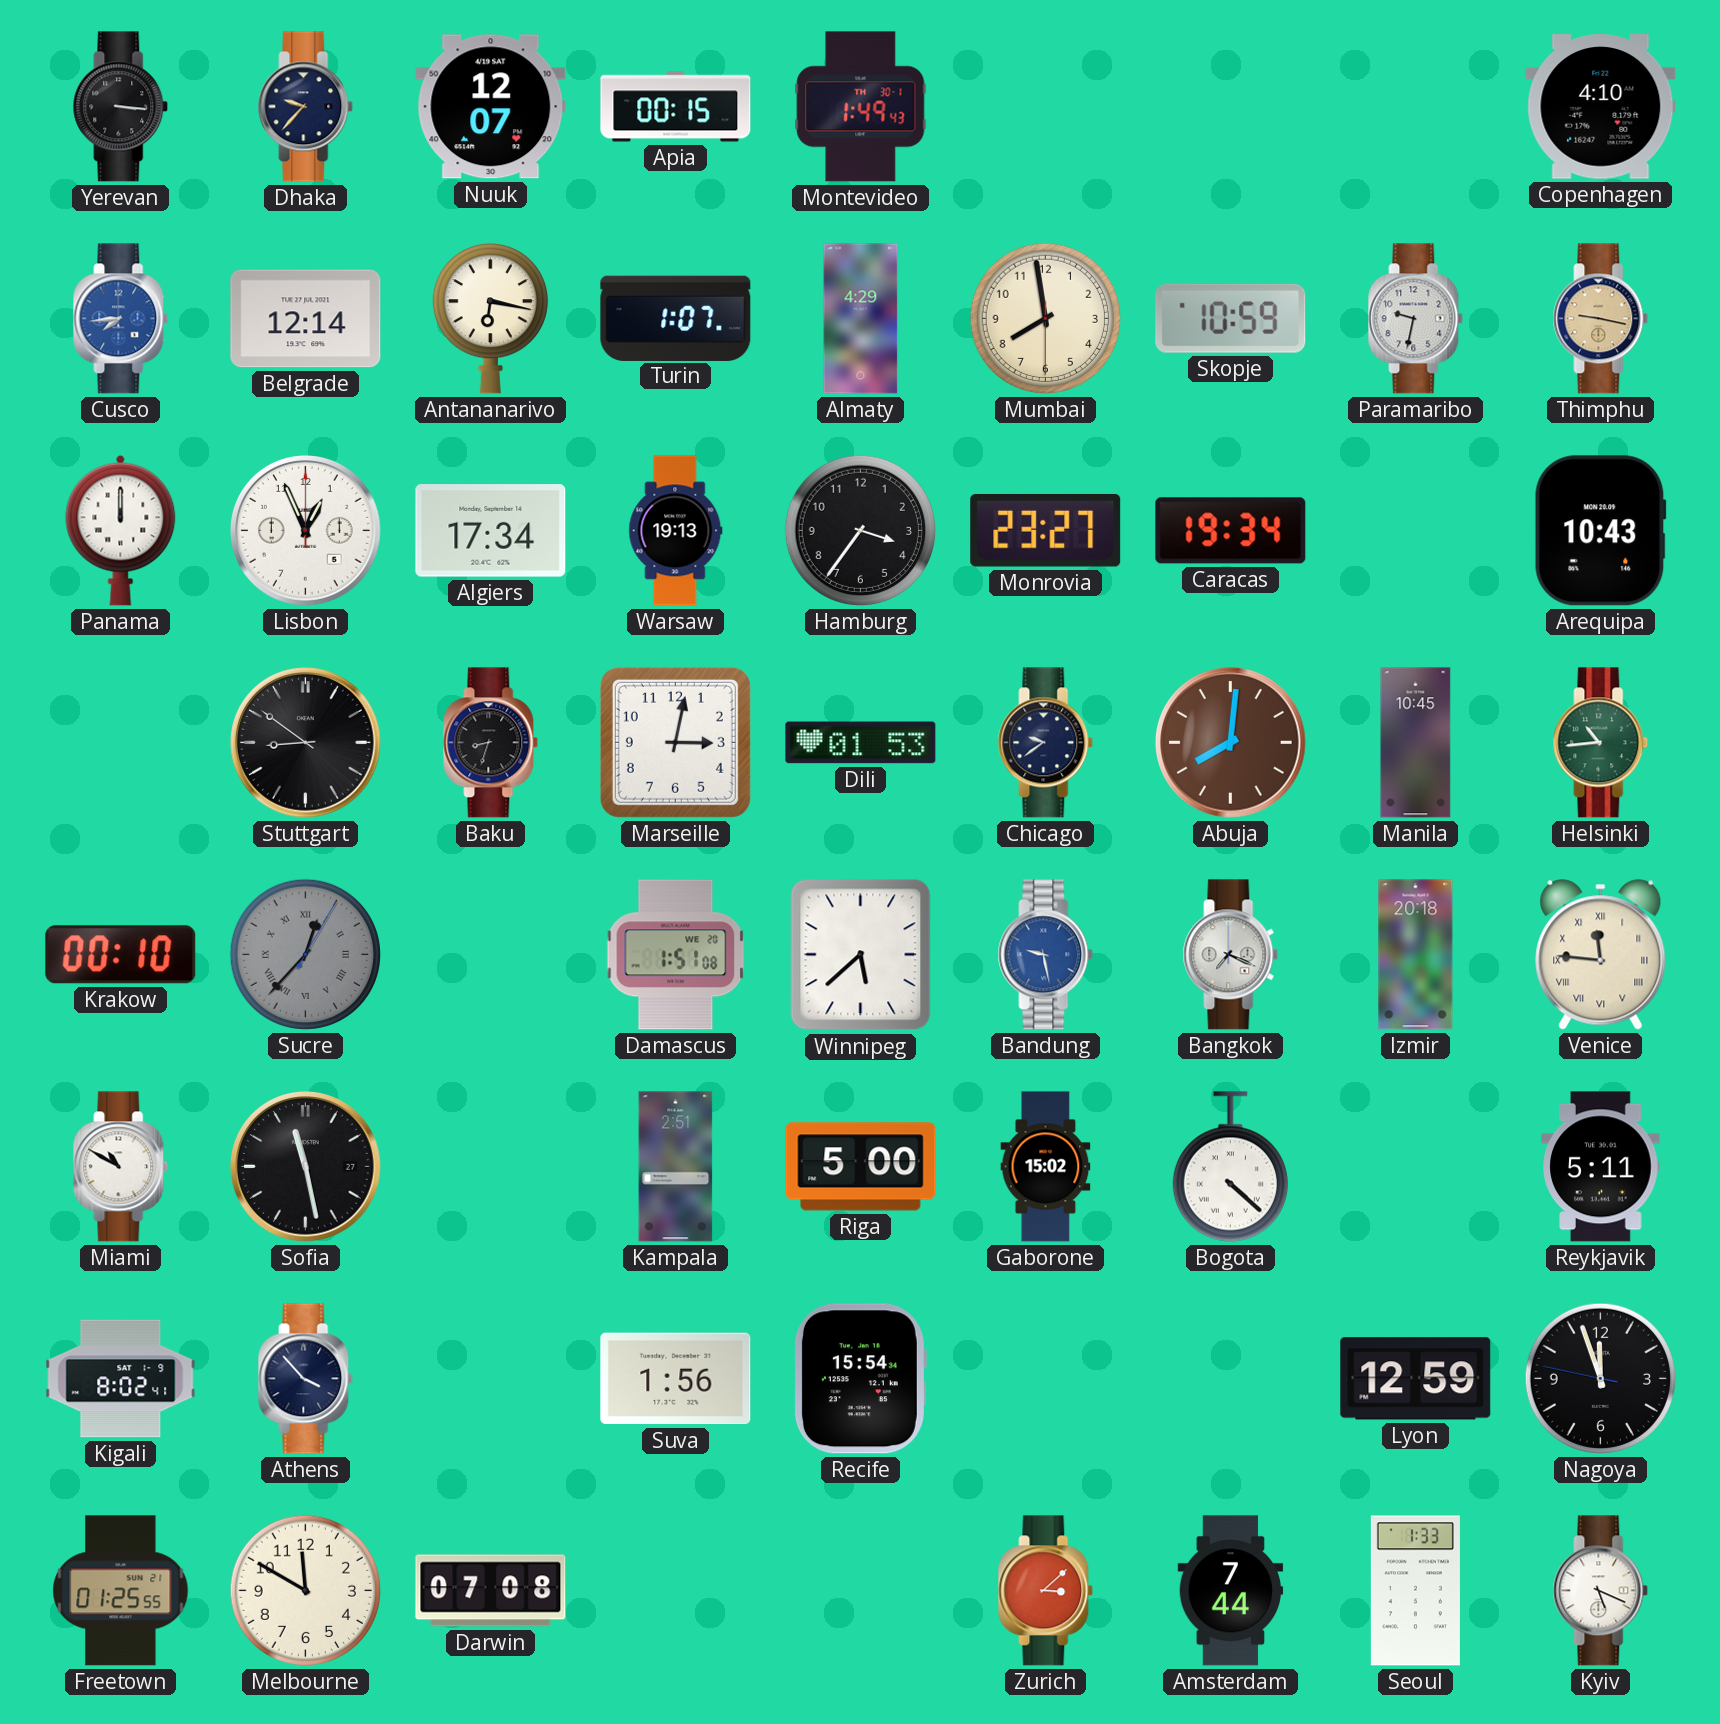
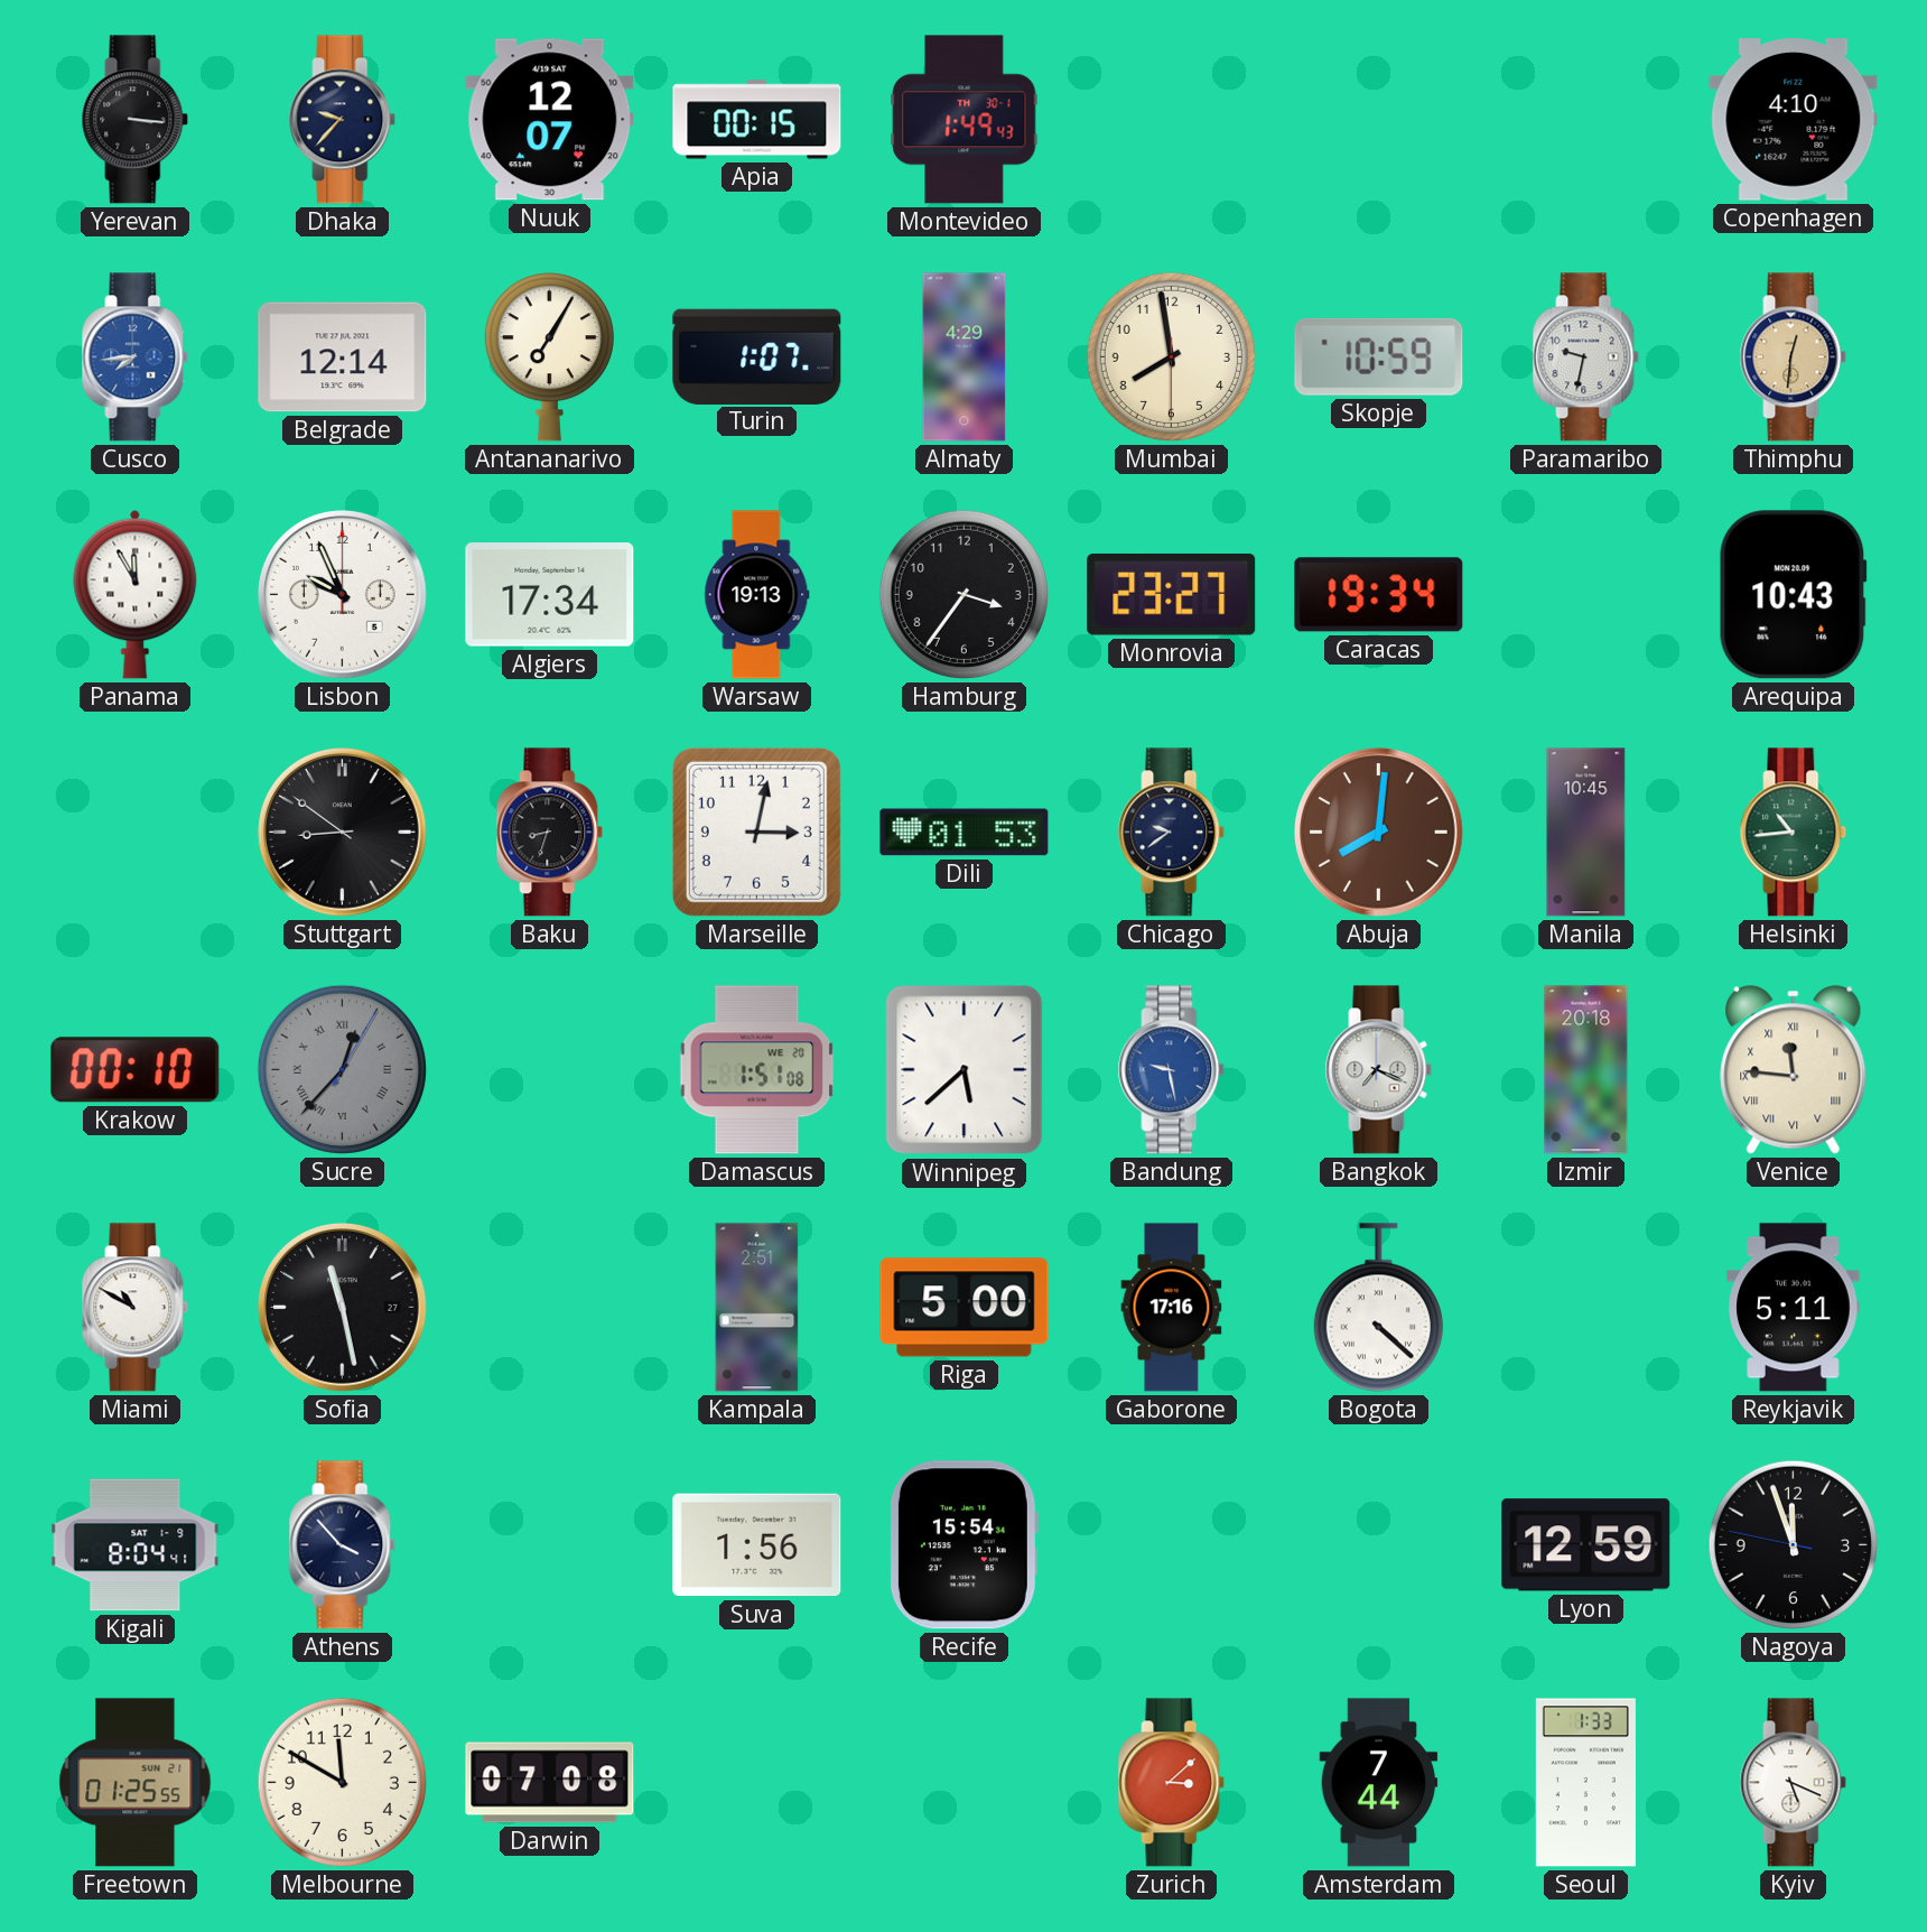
Antananarivo: 6:17 -> 7:05
Thimphu: 9:17 -> 12:31
Panama: 12:00 -> 11:55
Lisbon: 12:56 -> 9:56
Gaborone: 15:02 -> 17:16
Kigali: 8:02 -> 8:04
